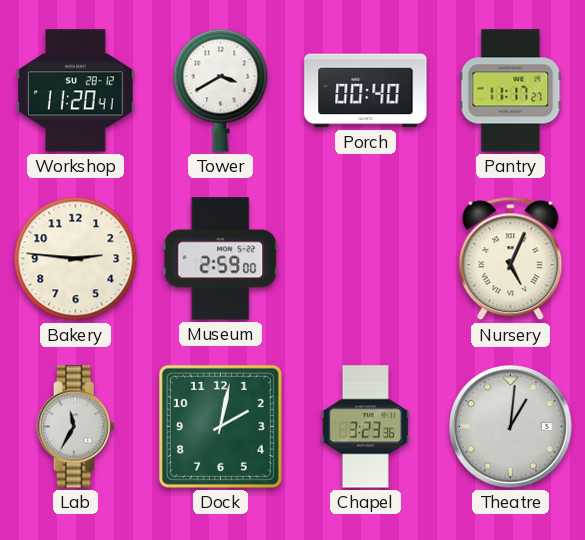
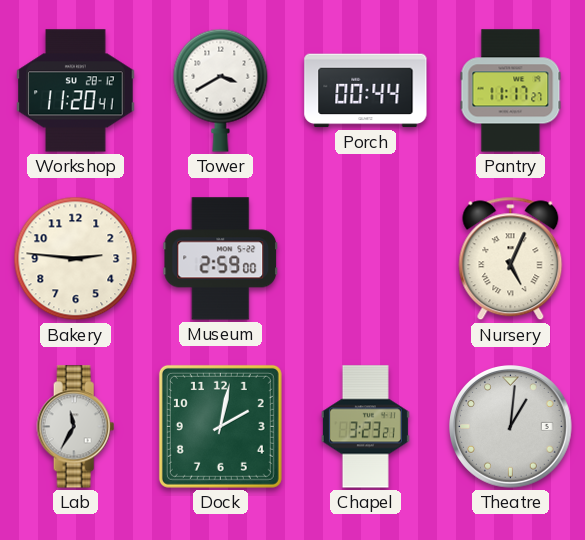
Porch: 00:40 -> 00:44
Chapel: 3:23:36 -> 3:23:21
